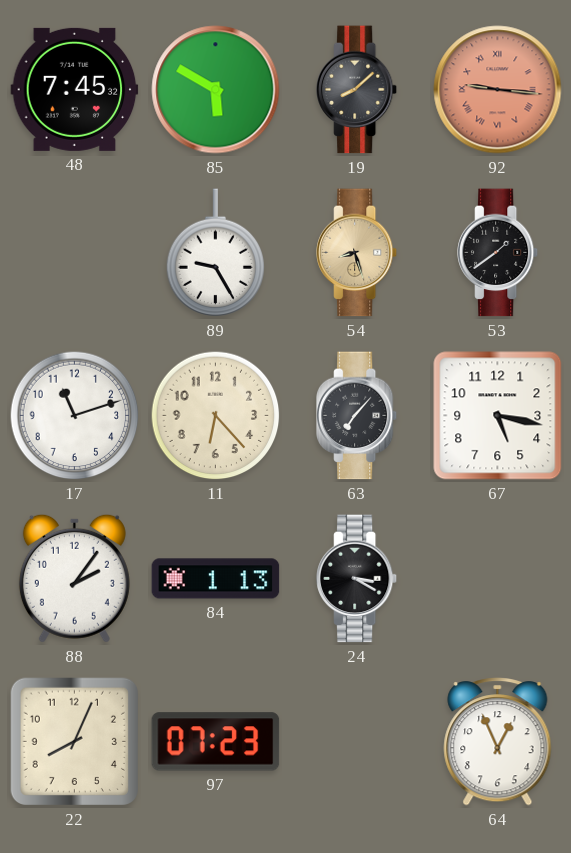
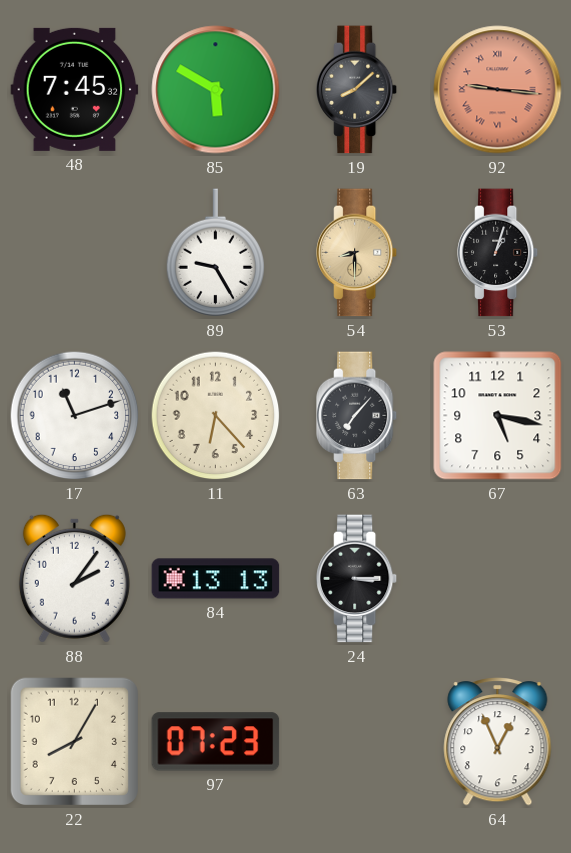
54: 8:27 -> 8:30
53: 1:39 -> 1:03
84: 1:13 -> 13:13
24: 3:20 -> 3:15
22: 8:04 -> 8:05
